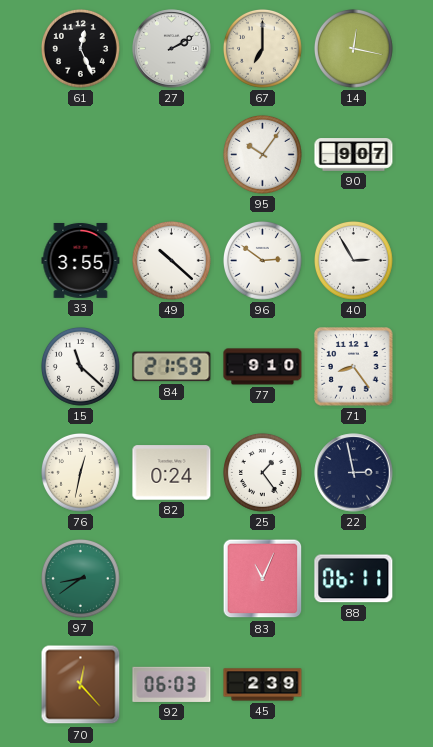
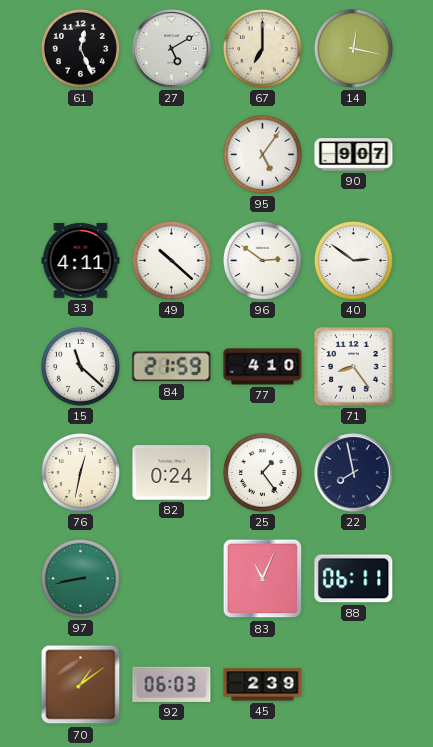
27: 2:10 -> 5:10
95: 10:06 -> 5:06
33: 3:55 -> 4:11
40: 2:55 -> 2:51
77: 9:10 -> 4:10
22: 2:58 -> 7:58
97: 8:39 -> 8:43
70: 12:23 -> 1:09
